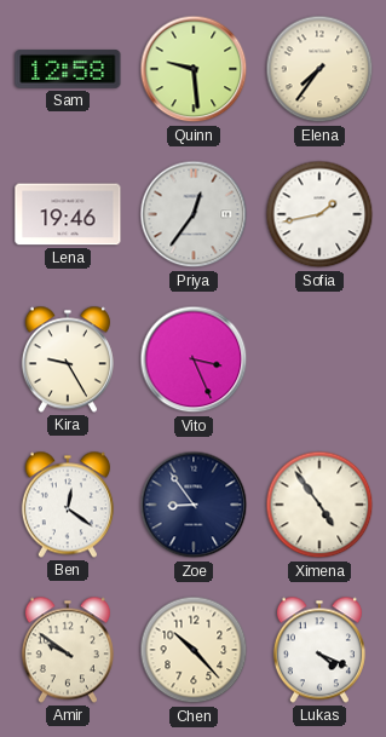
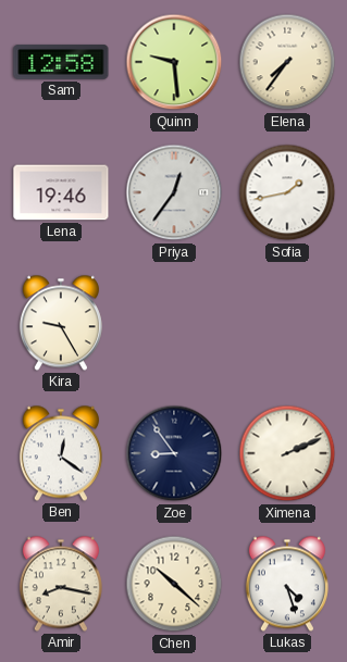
Vito: 3:26 -> none
Ximena: 4:54 -> 2:11
Amir: 9:51 -> 8:17
Chen: 10:23 -> 10:22
Lukas: 4:19 -> 4:27
